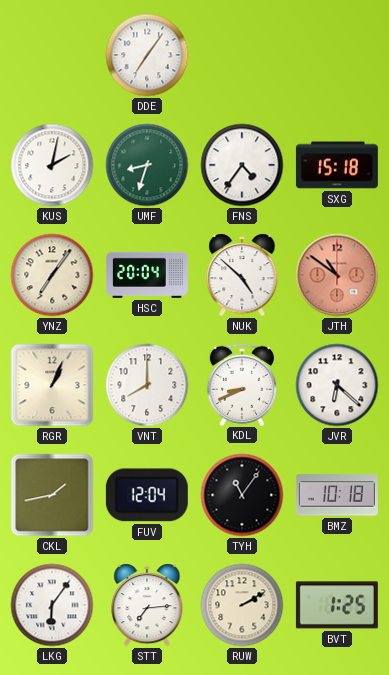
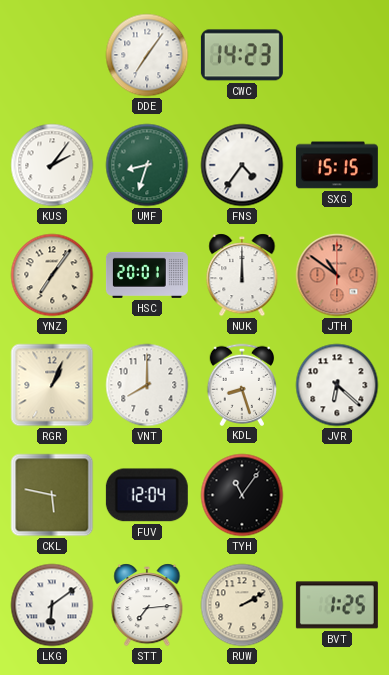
CWC: none -> 14:23
KUS: 2:02 -> 2:06
SXG: 15:18 -> 15:15
HSC: 20:04 -> 20:01
NUK: 4:52 -> 12:00
KDL: 8:41 -> 8:27
CKL: 1:43 -> 5:47
BMZ: 10:18 -> none
LKG: 6:06 -> 6:09
